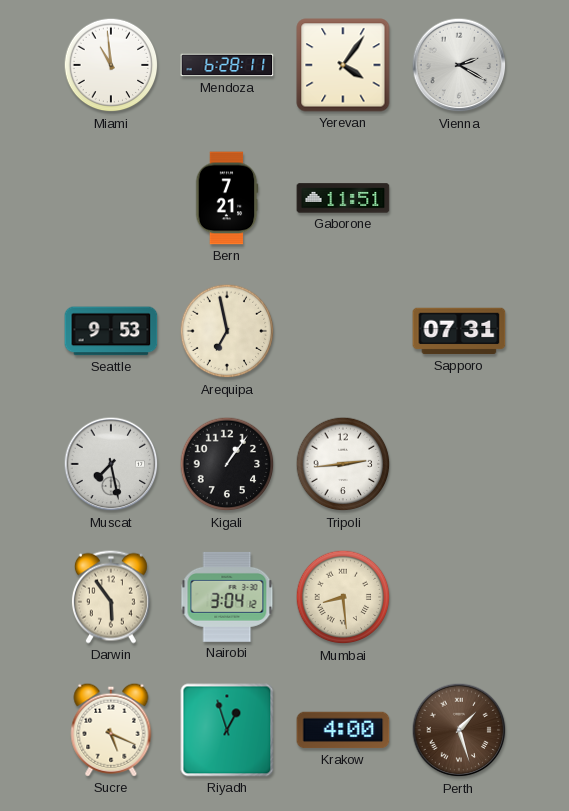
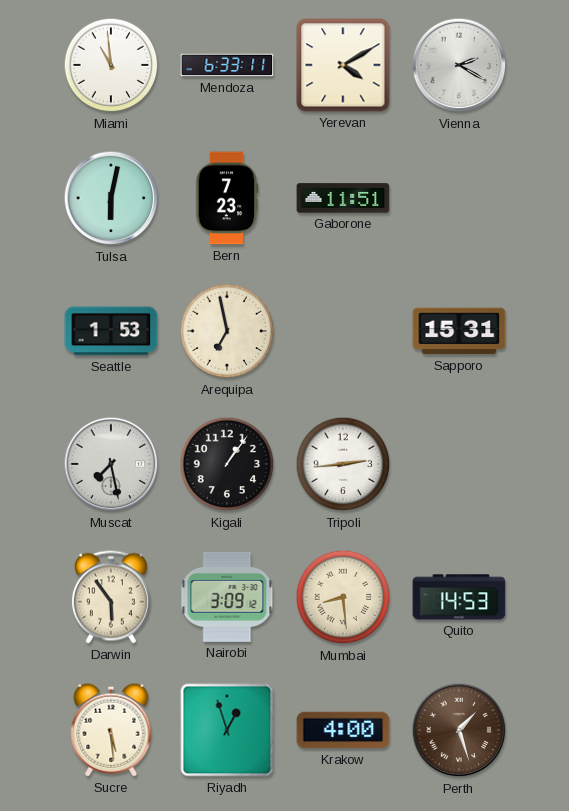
Mendoza: 6:28 -> 6:33
Yerevan: 4:06 -> 4:10
Tulsa: none -> 6:02
Bern: 7:21 -> 7:23
Seattle: 9:53 -> 1:53
Sapporo: 07:31 -> 15:31
Nairobi: 3:04 -> 3:09
Quito: none -> 14:53
Sucre: 5:19 -> 5:29
